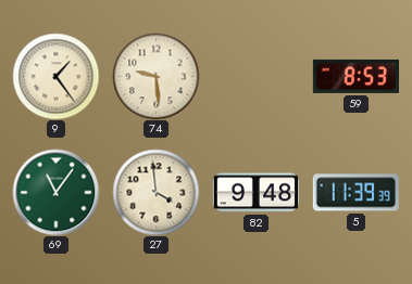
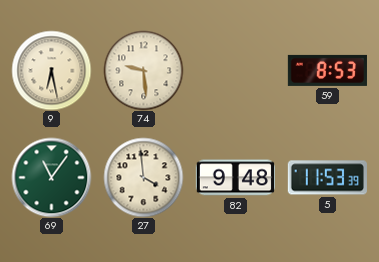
9: 1:24 -> 6:28
5: 11:39 -> 11:53
